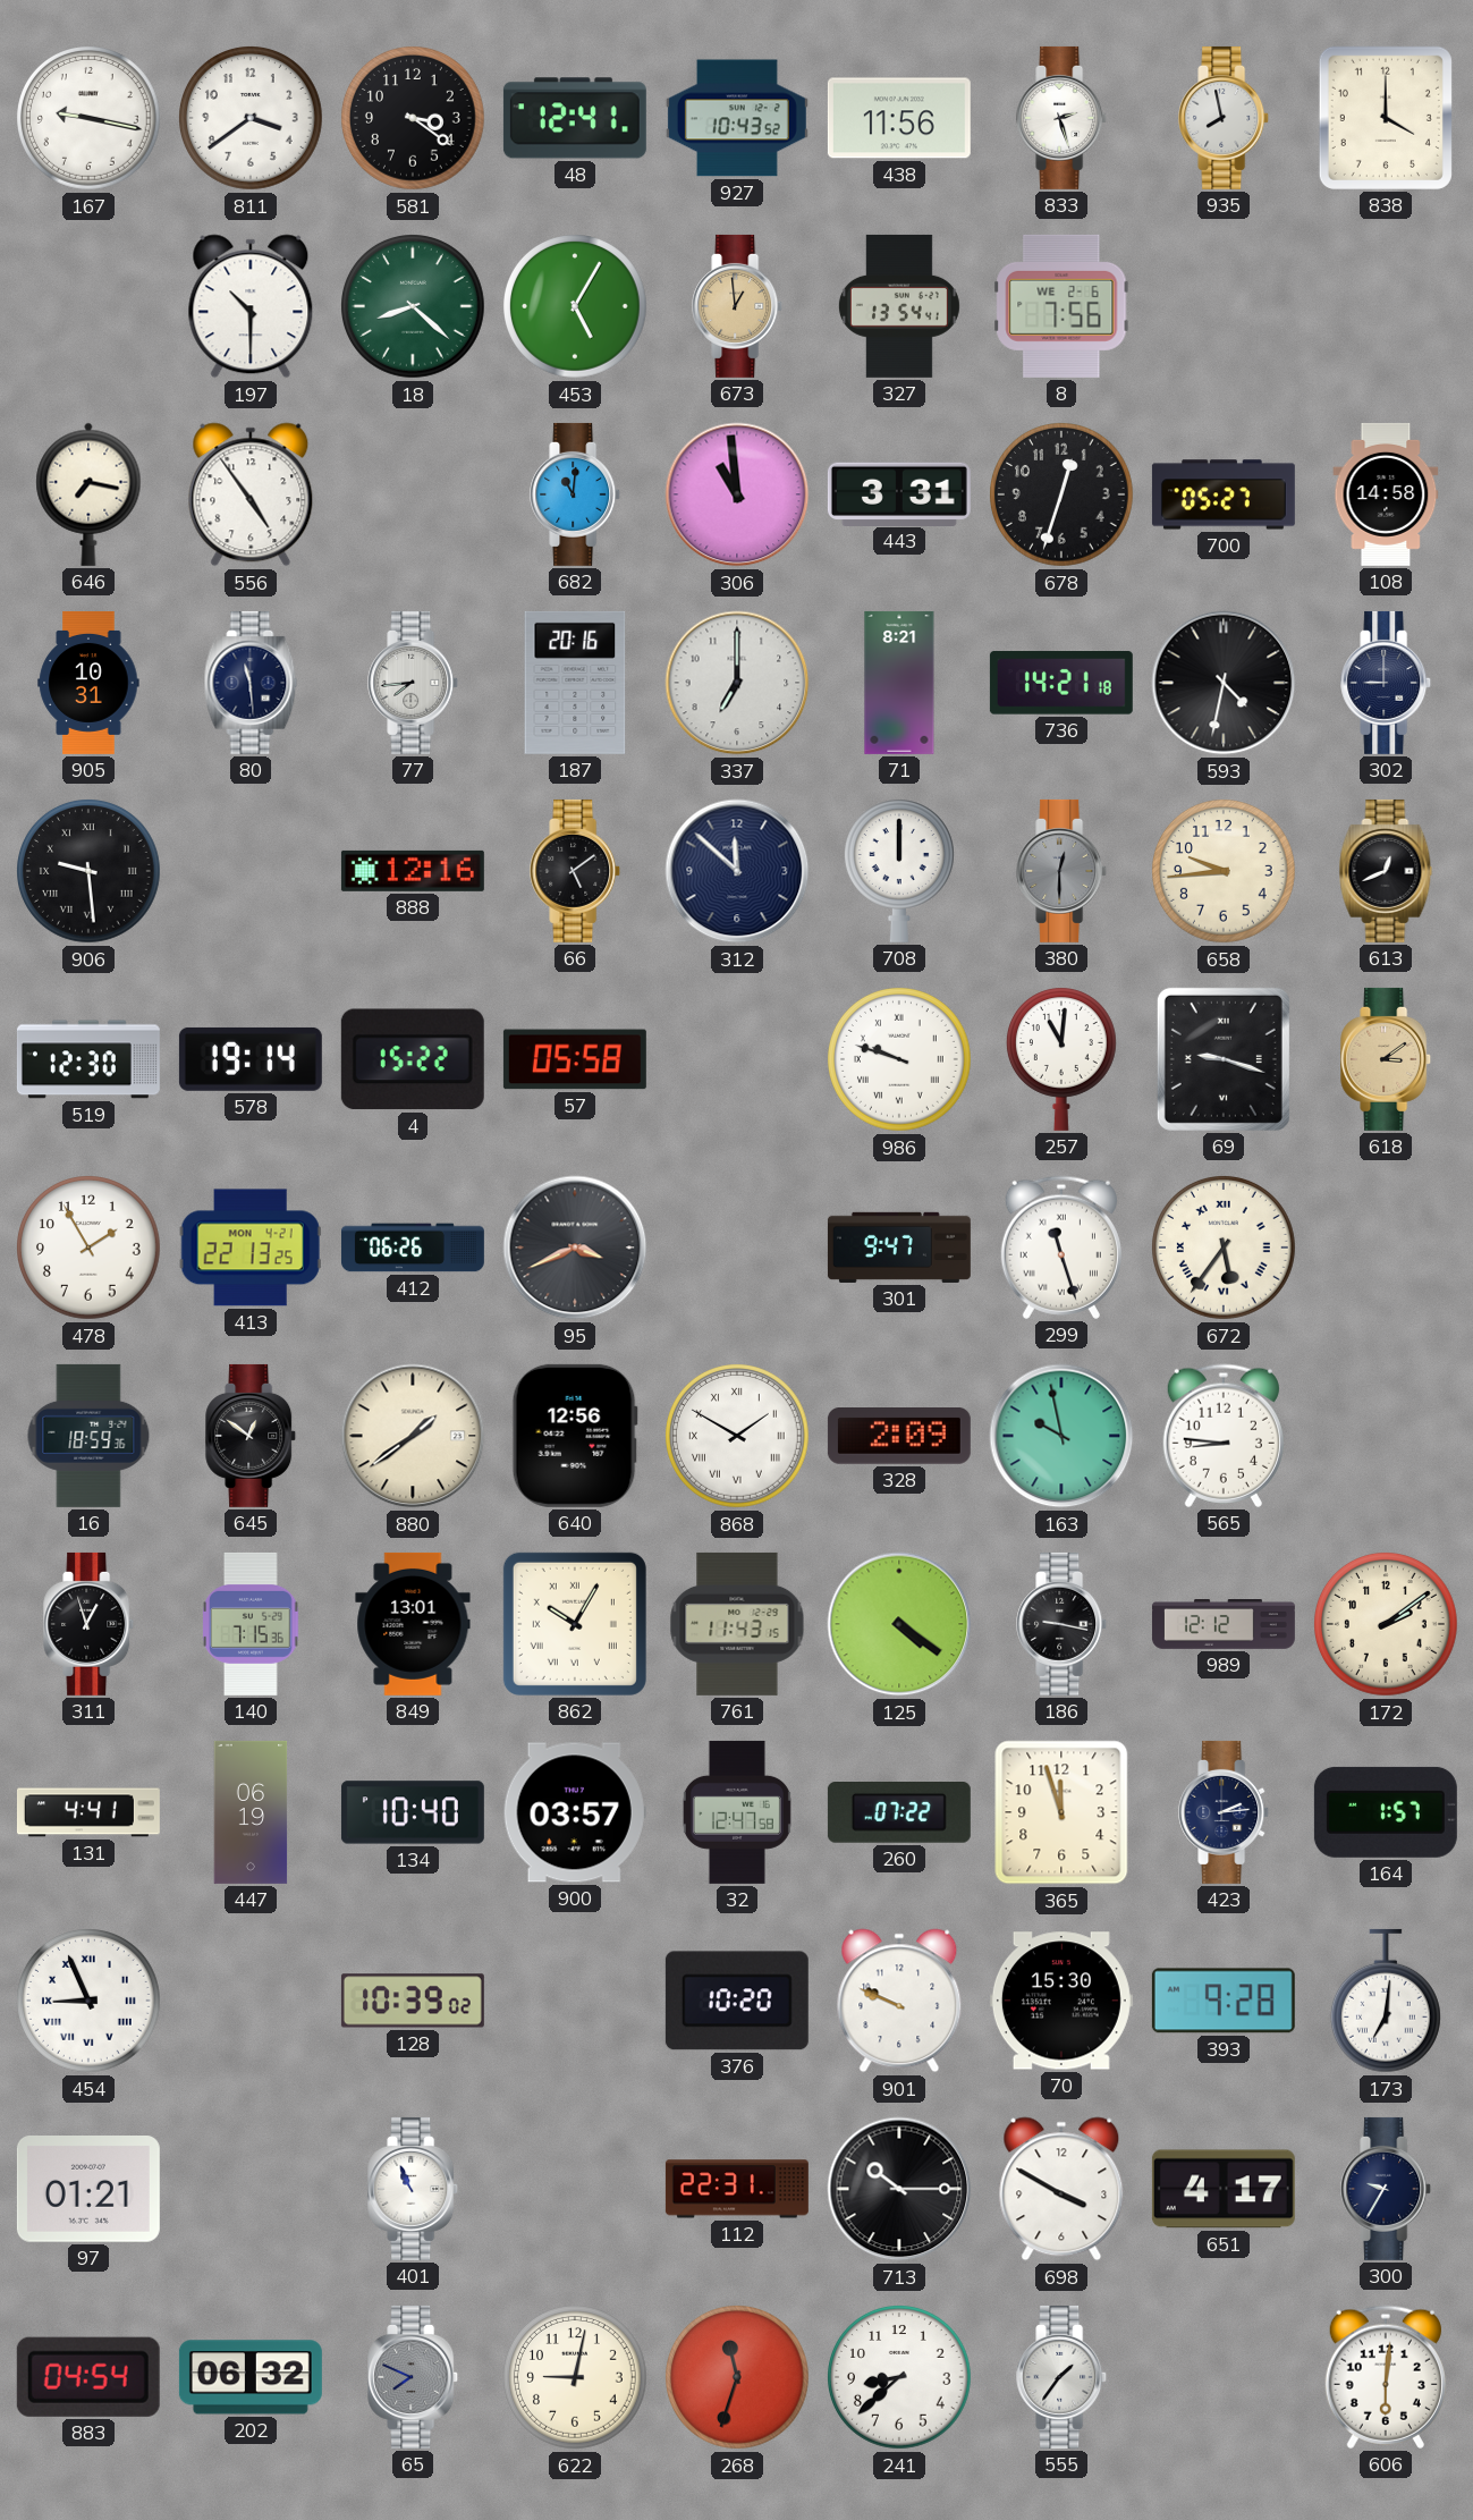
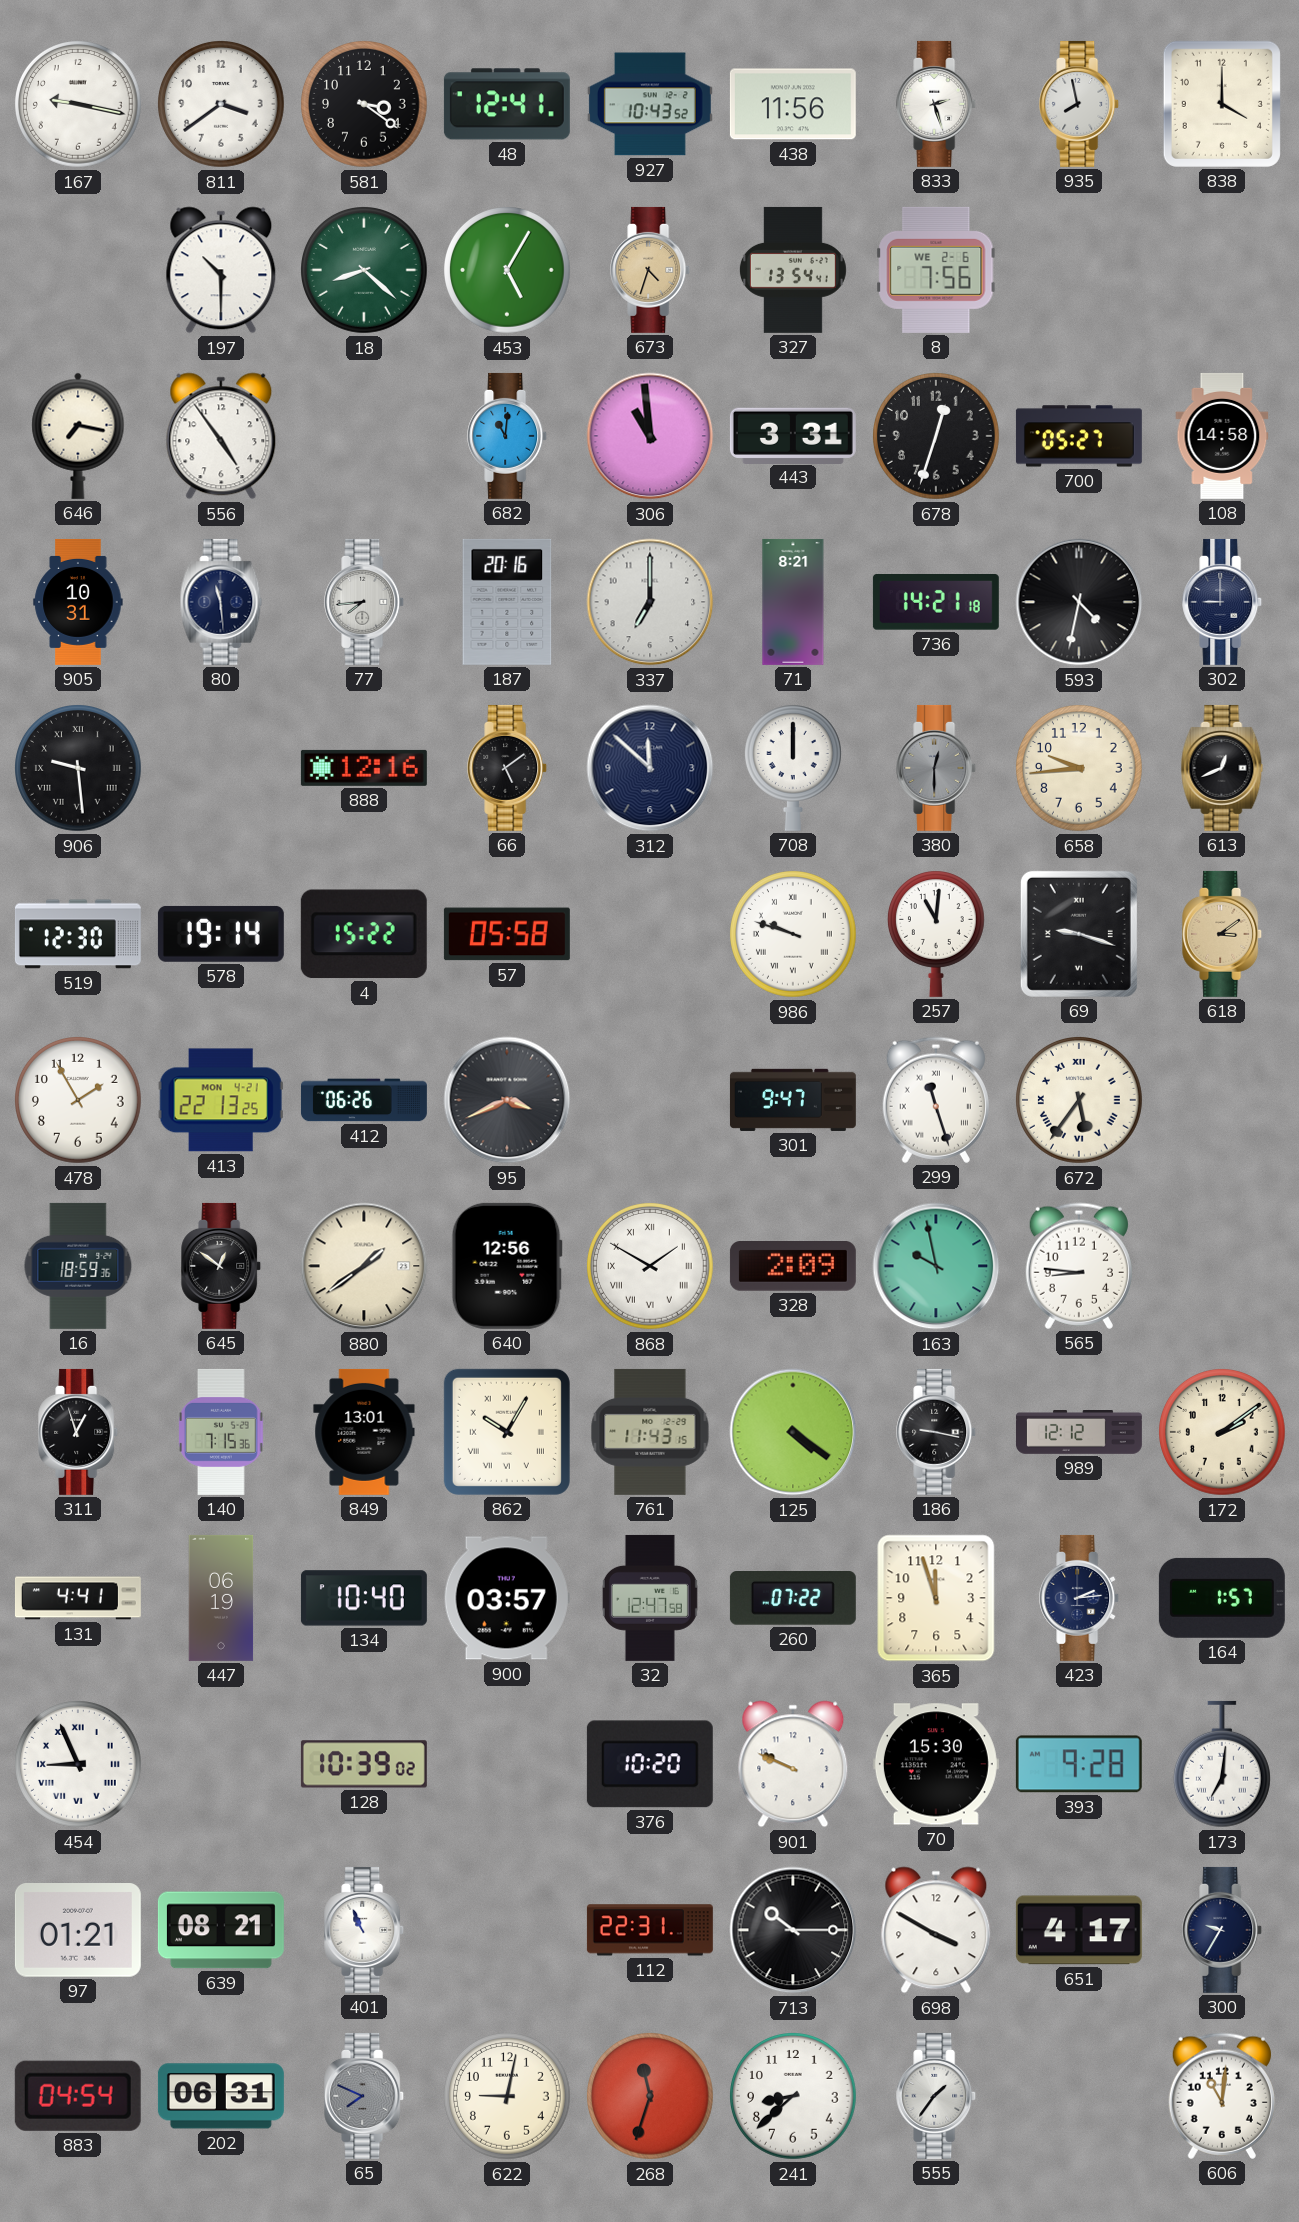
673: 12:59 -> 4:33
639: none -> 08:21
202: 06:32 -> 06:31
606: 6:01 -> 11:01
